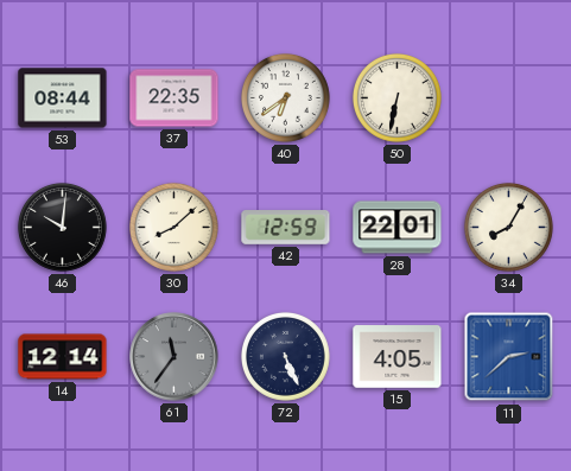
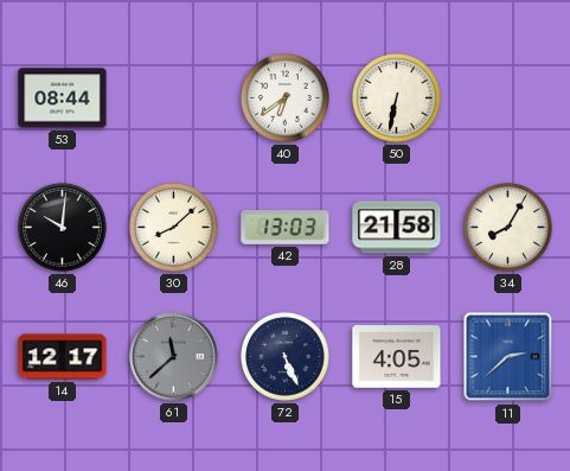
37: 22:35 -> none
42: 12:59 -> 13:03
28: 22:01 -> 21:58
14: 12:14 -> 12:17
61: 11:36 -> 11:38
